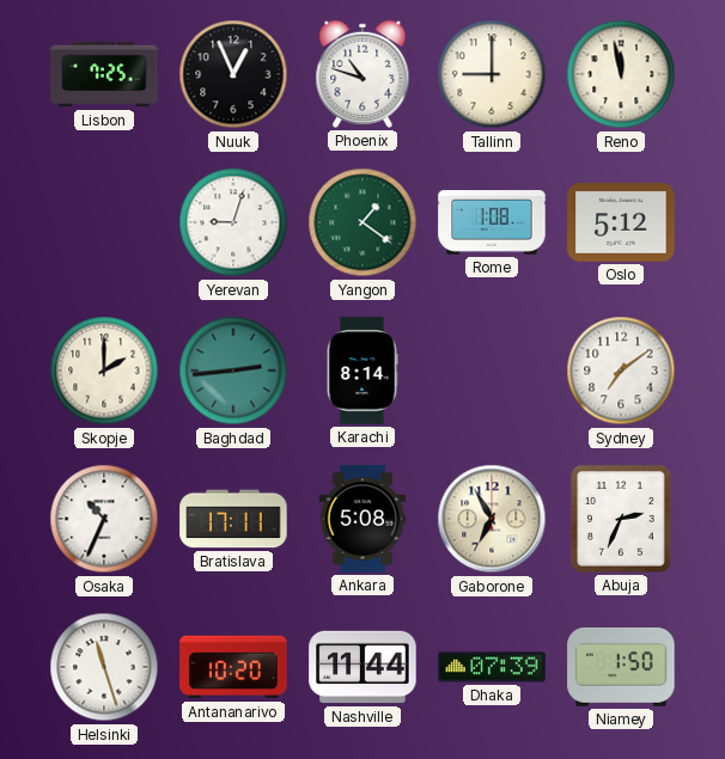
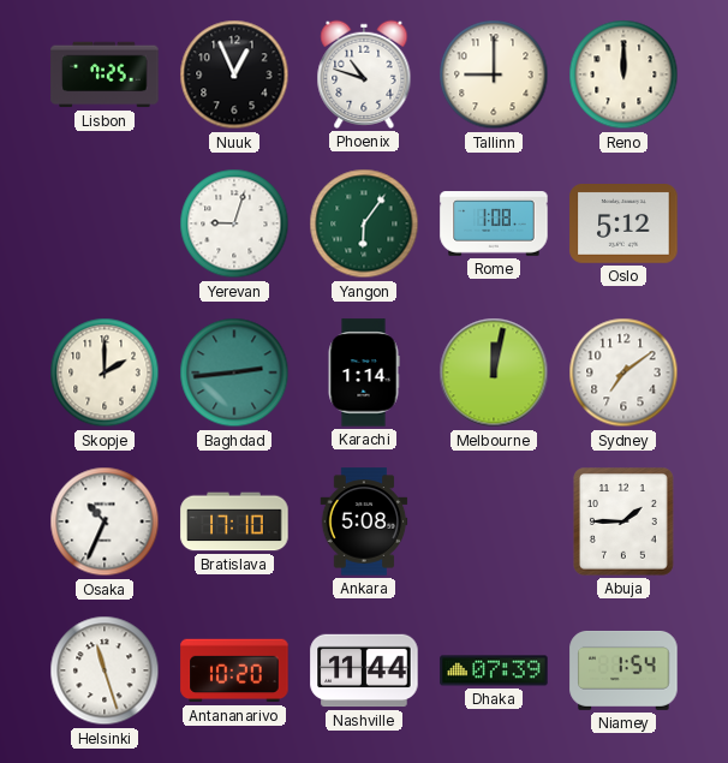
Reno: 11:58 -> 12:00
Yangon: 1:21 -> 6:06
Karachi: 8:14 -> 1:14
Melbourne: none -> 12:02
Bratislava: 17:11 -> 17:10
Gaborone: 6:55 -> none
Abuja: 2:34 -> 1:45
Niamey: 1:50 -> 1:54
